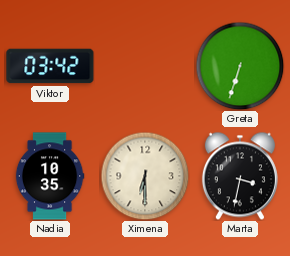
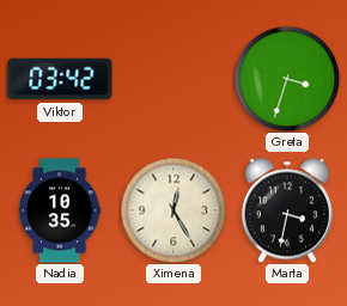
Greta: 6:33 -> 3:33
Ximena: 6:30 -> 12:25
